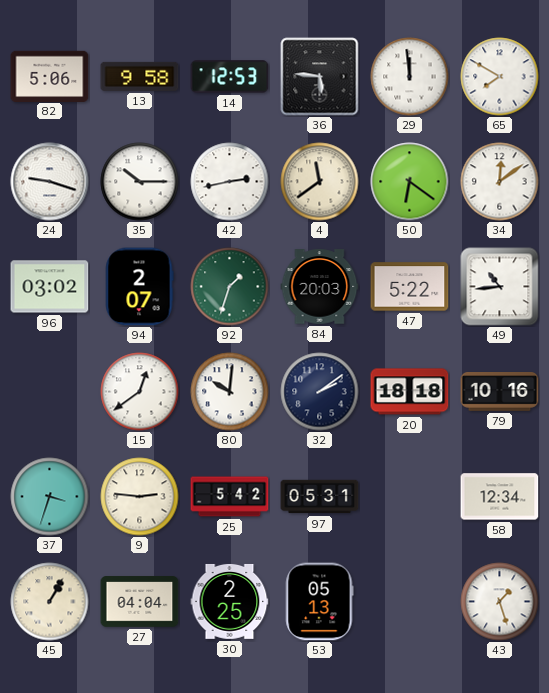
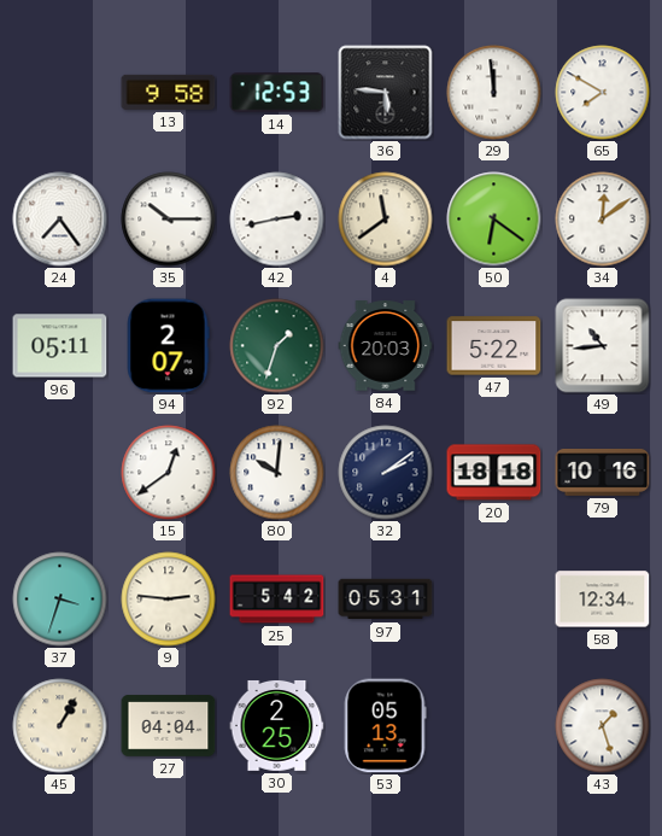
82: 5:06 -> none
24: 9:18 -> 7:24
96: 03:02 -> 05:11
